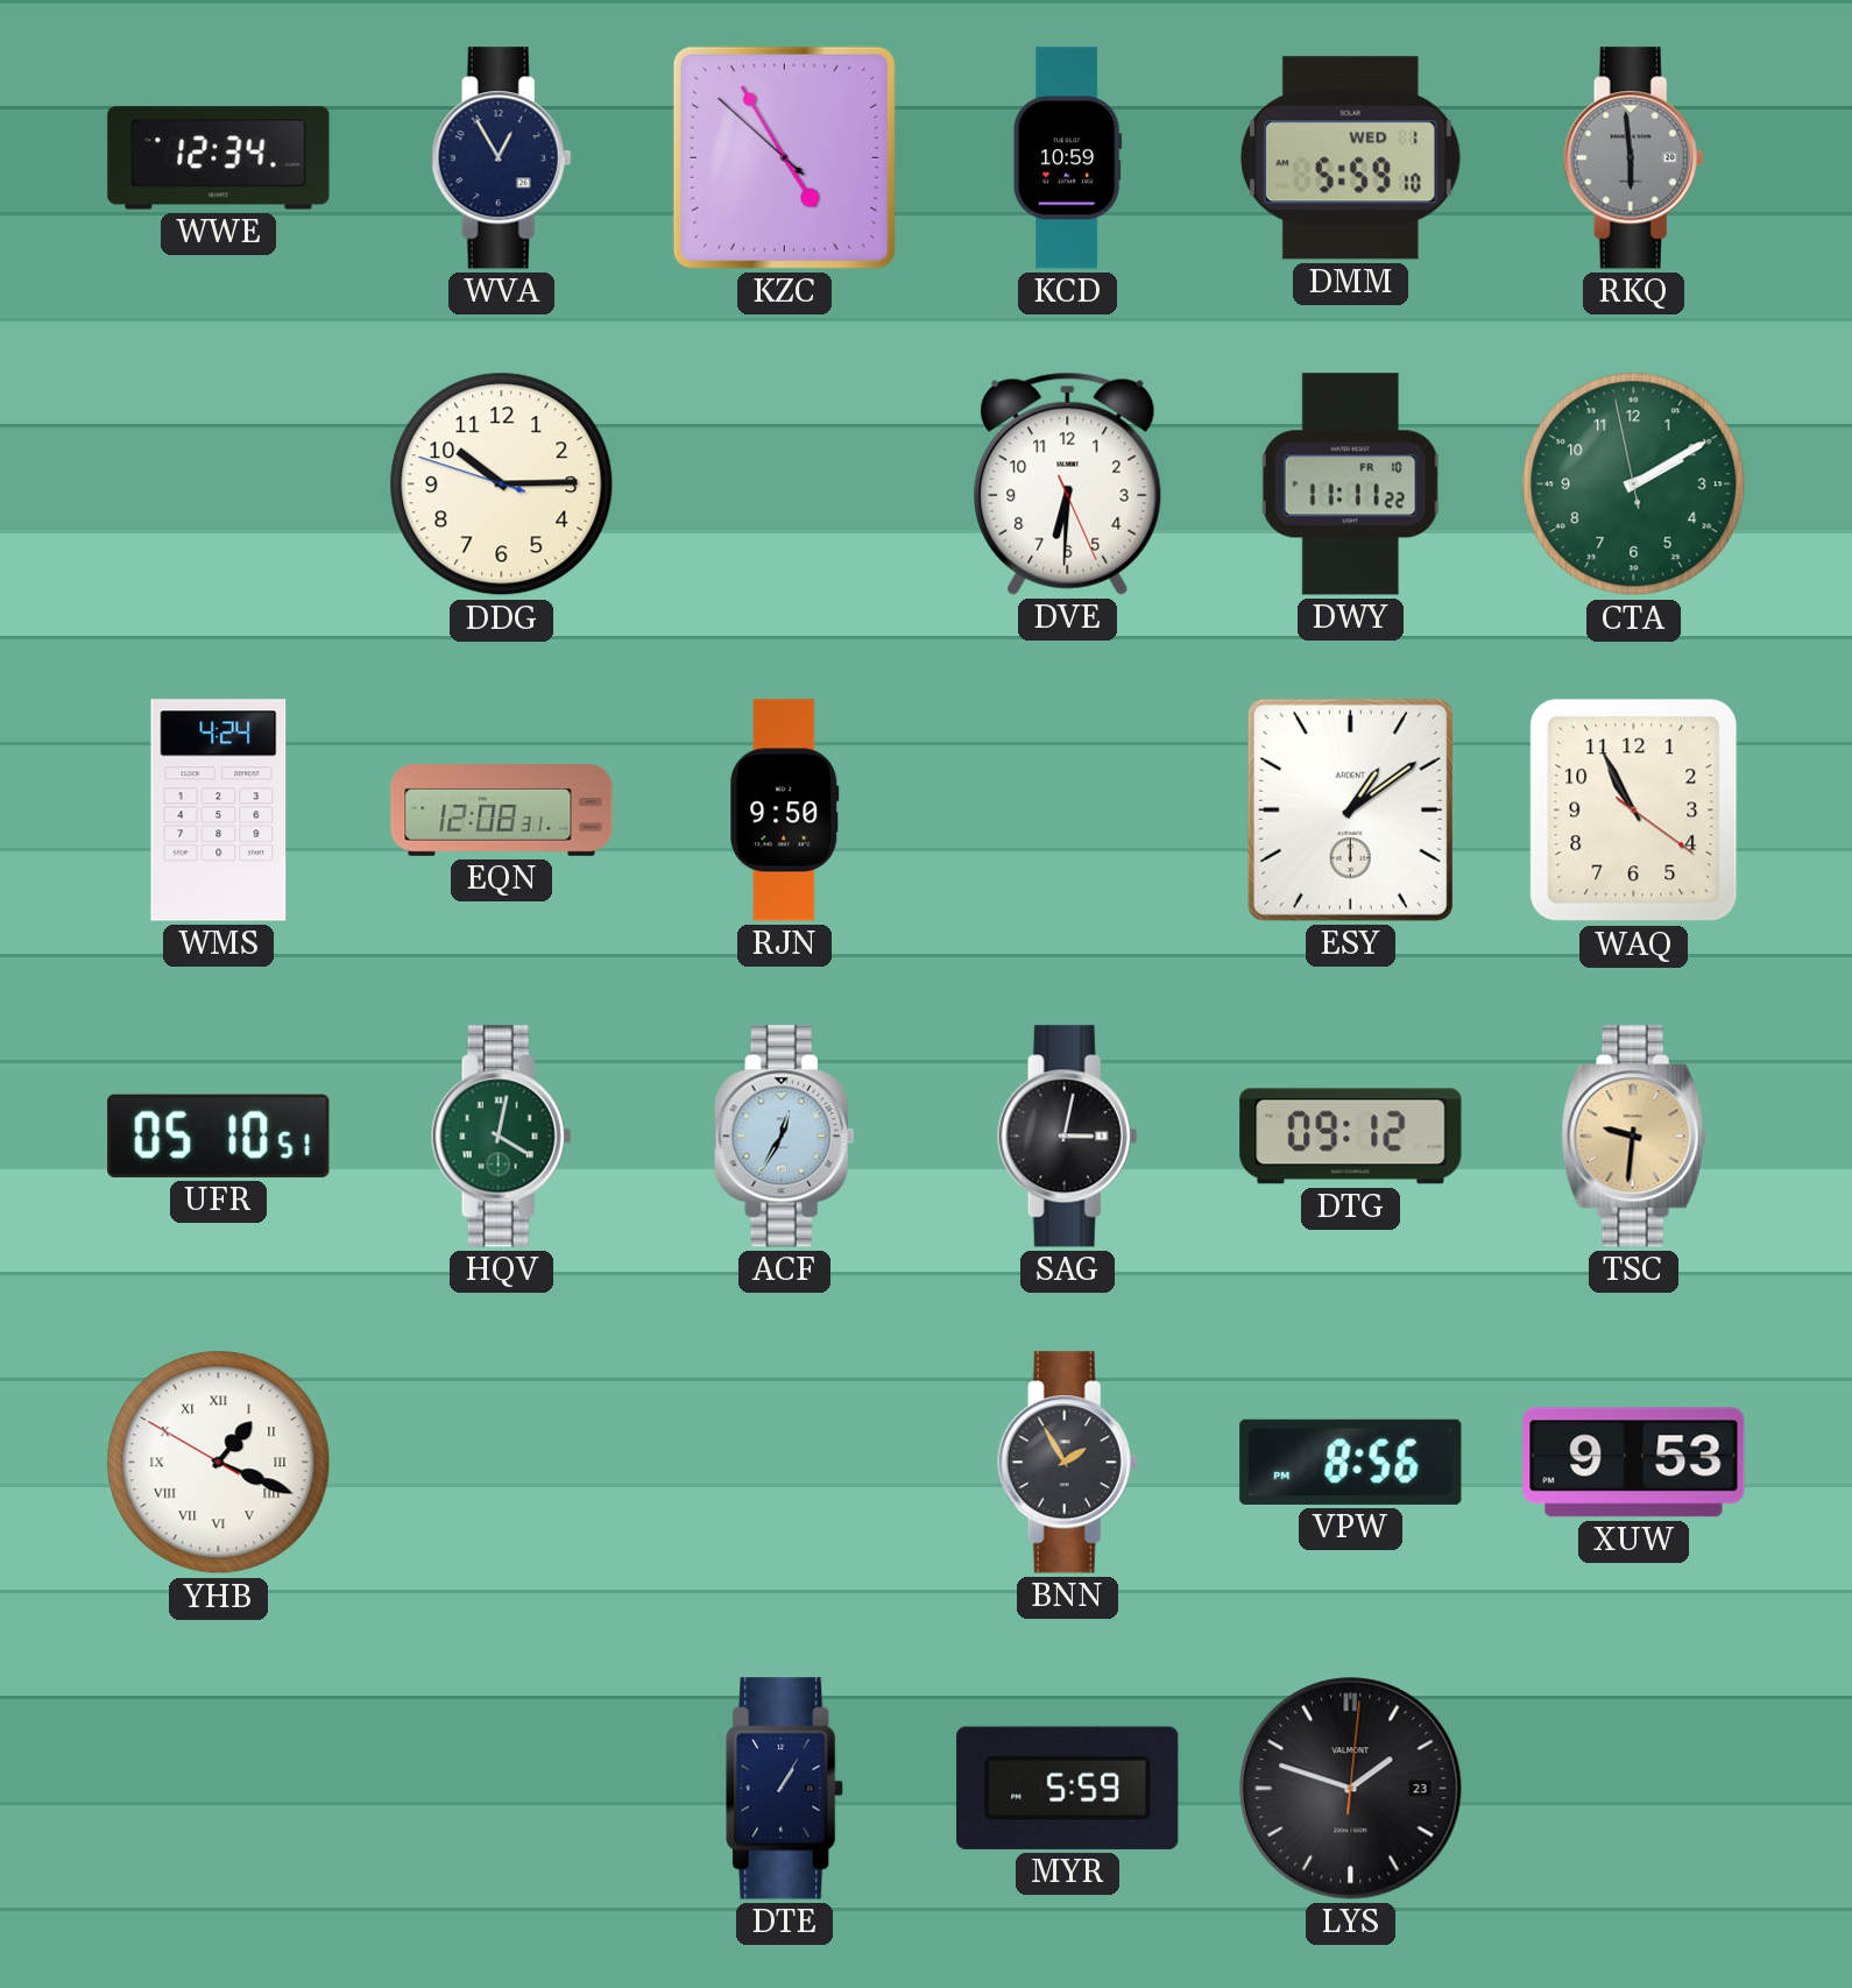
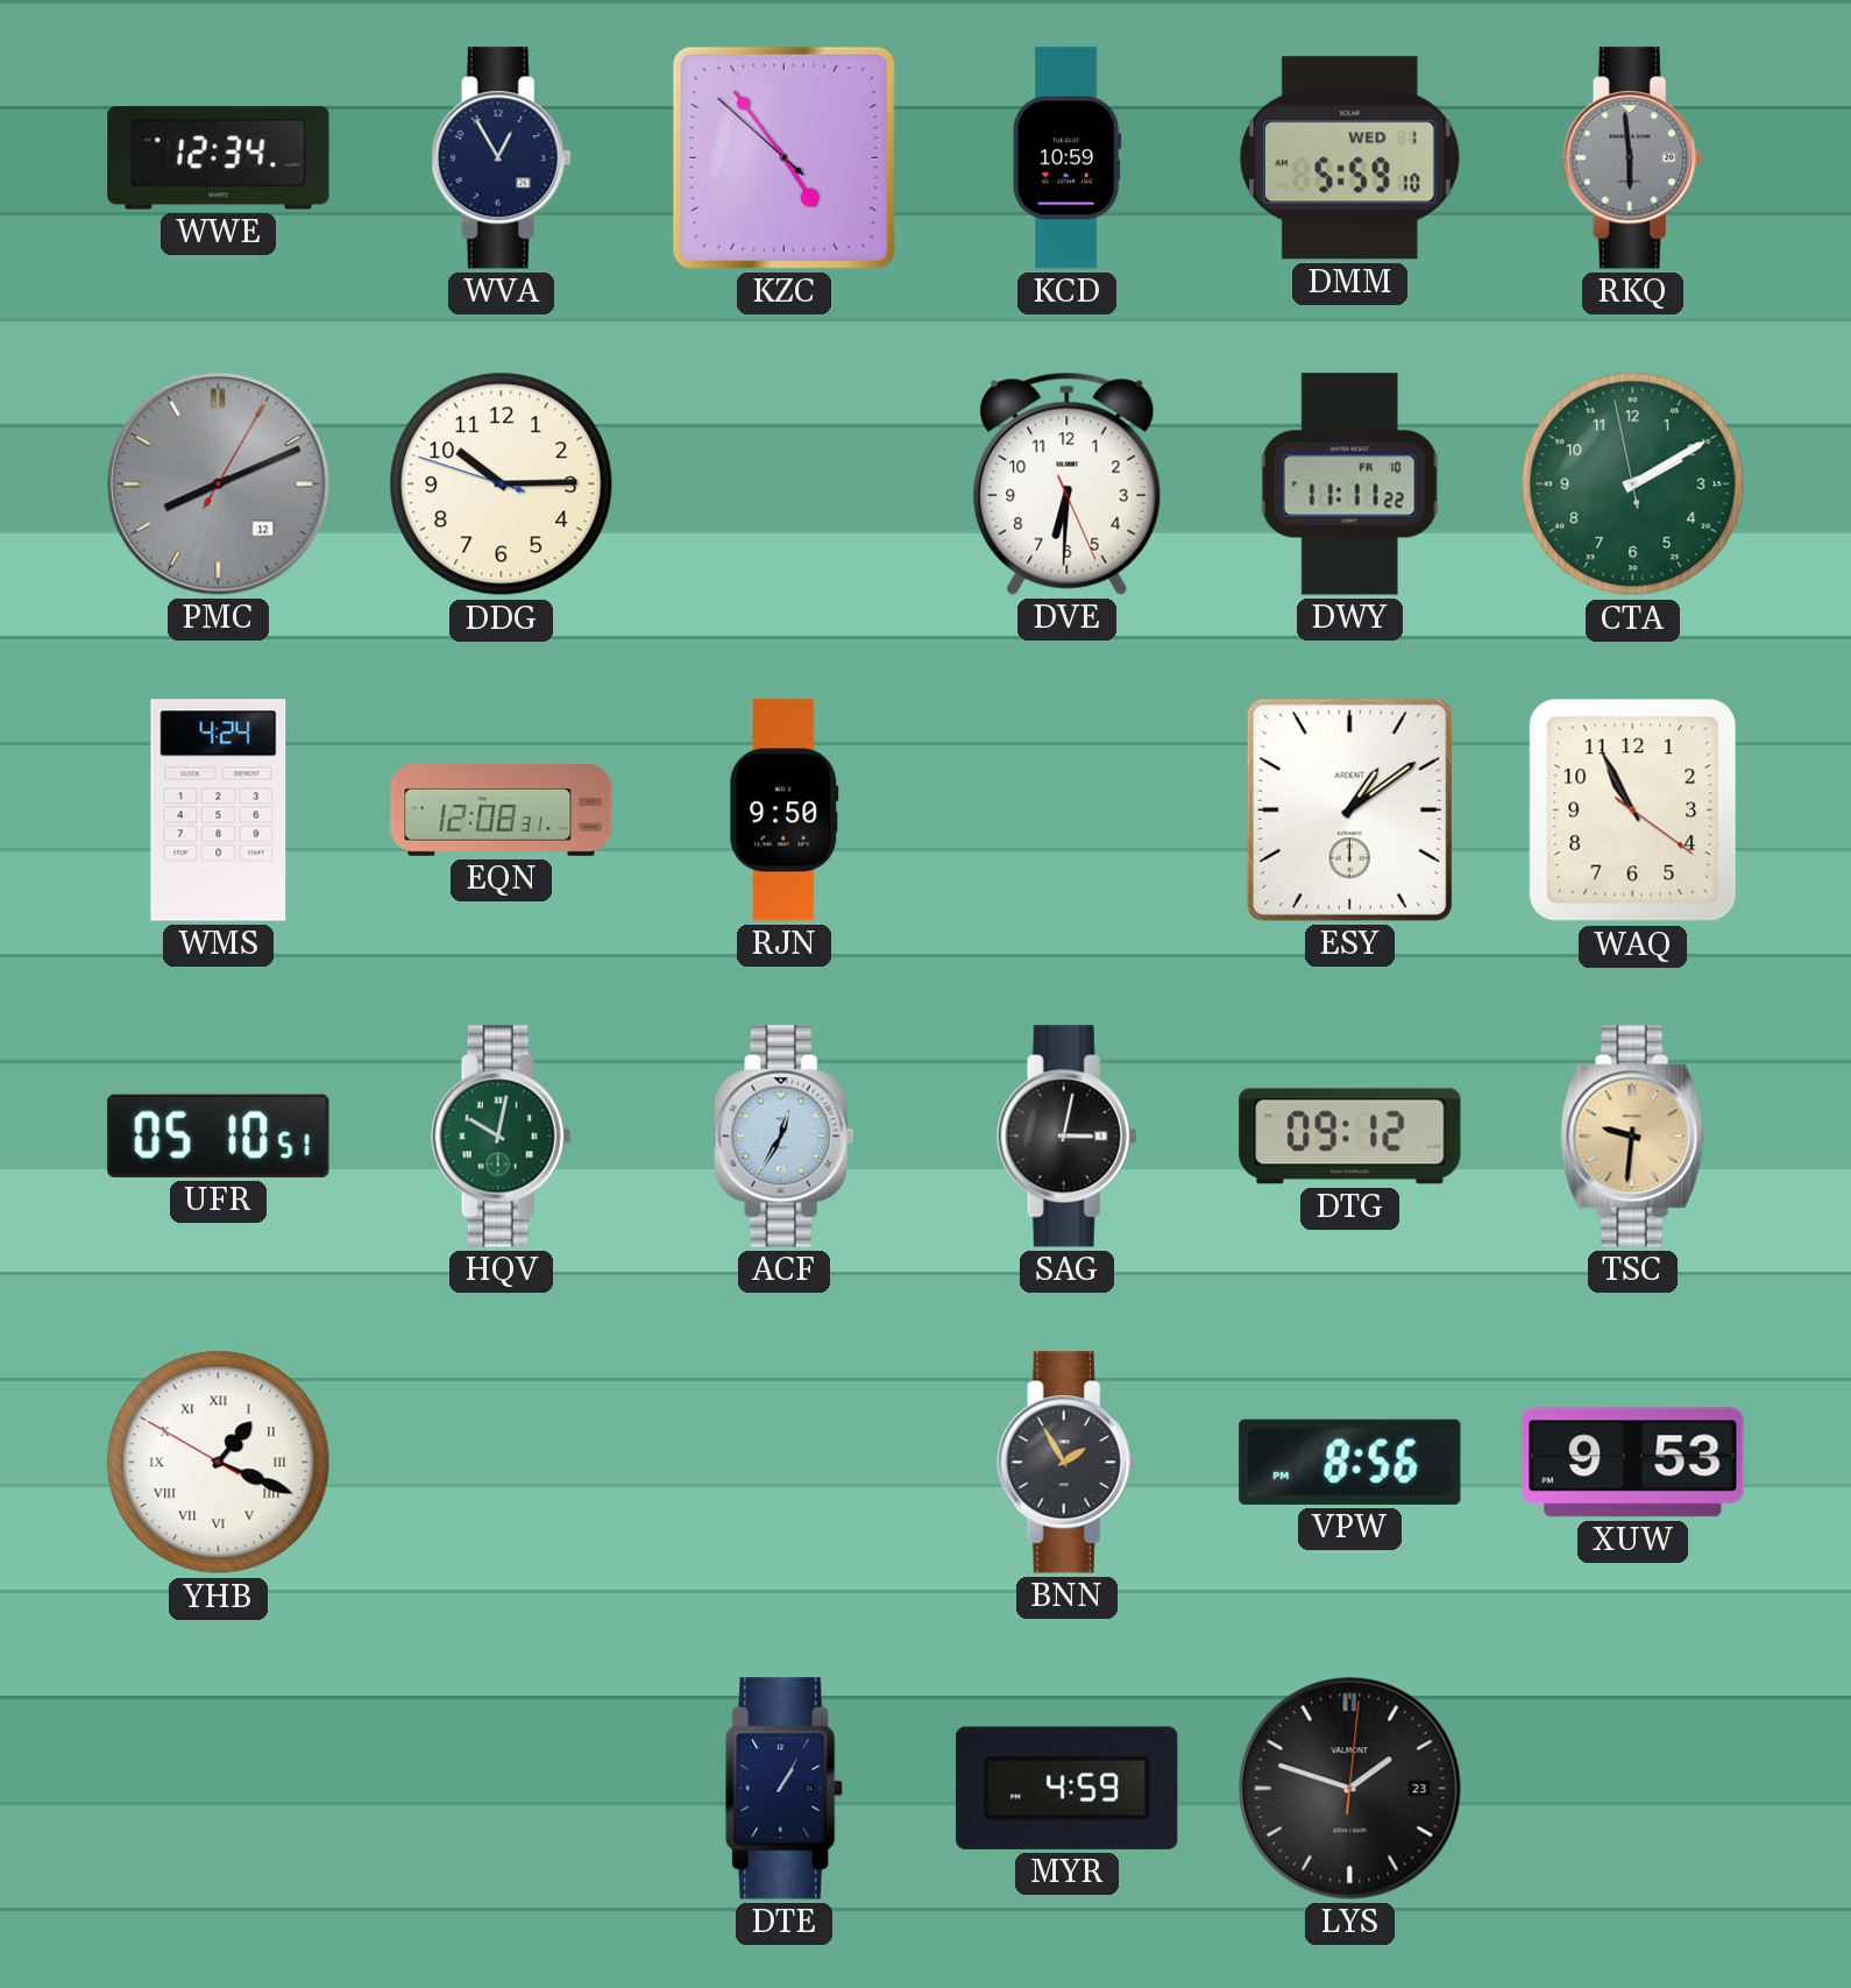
KZC: 4:54 -> 4:53
PMC: none -> 8:11
HQV: 4:02 -> 10:02
MYR: 5:59 -> 4:59
